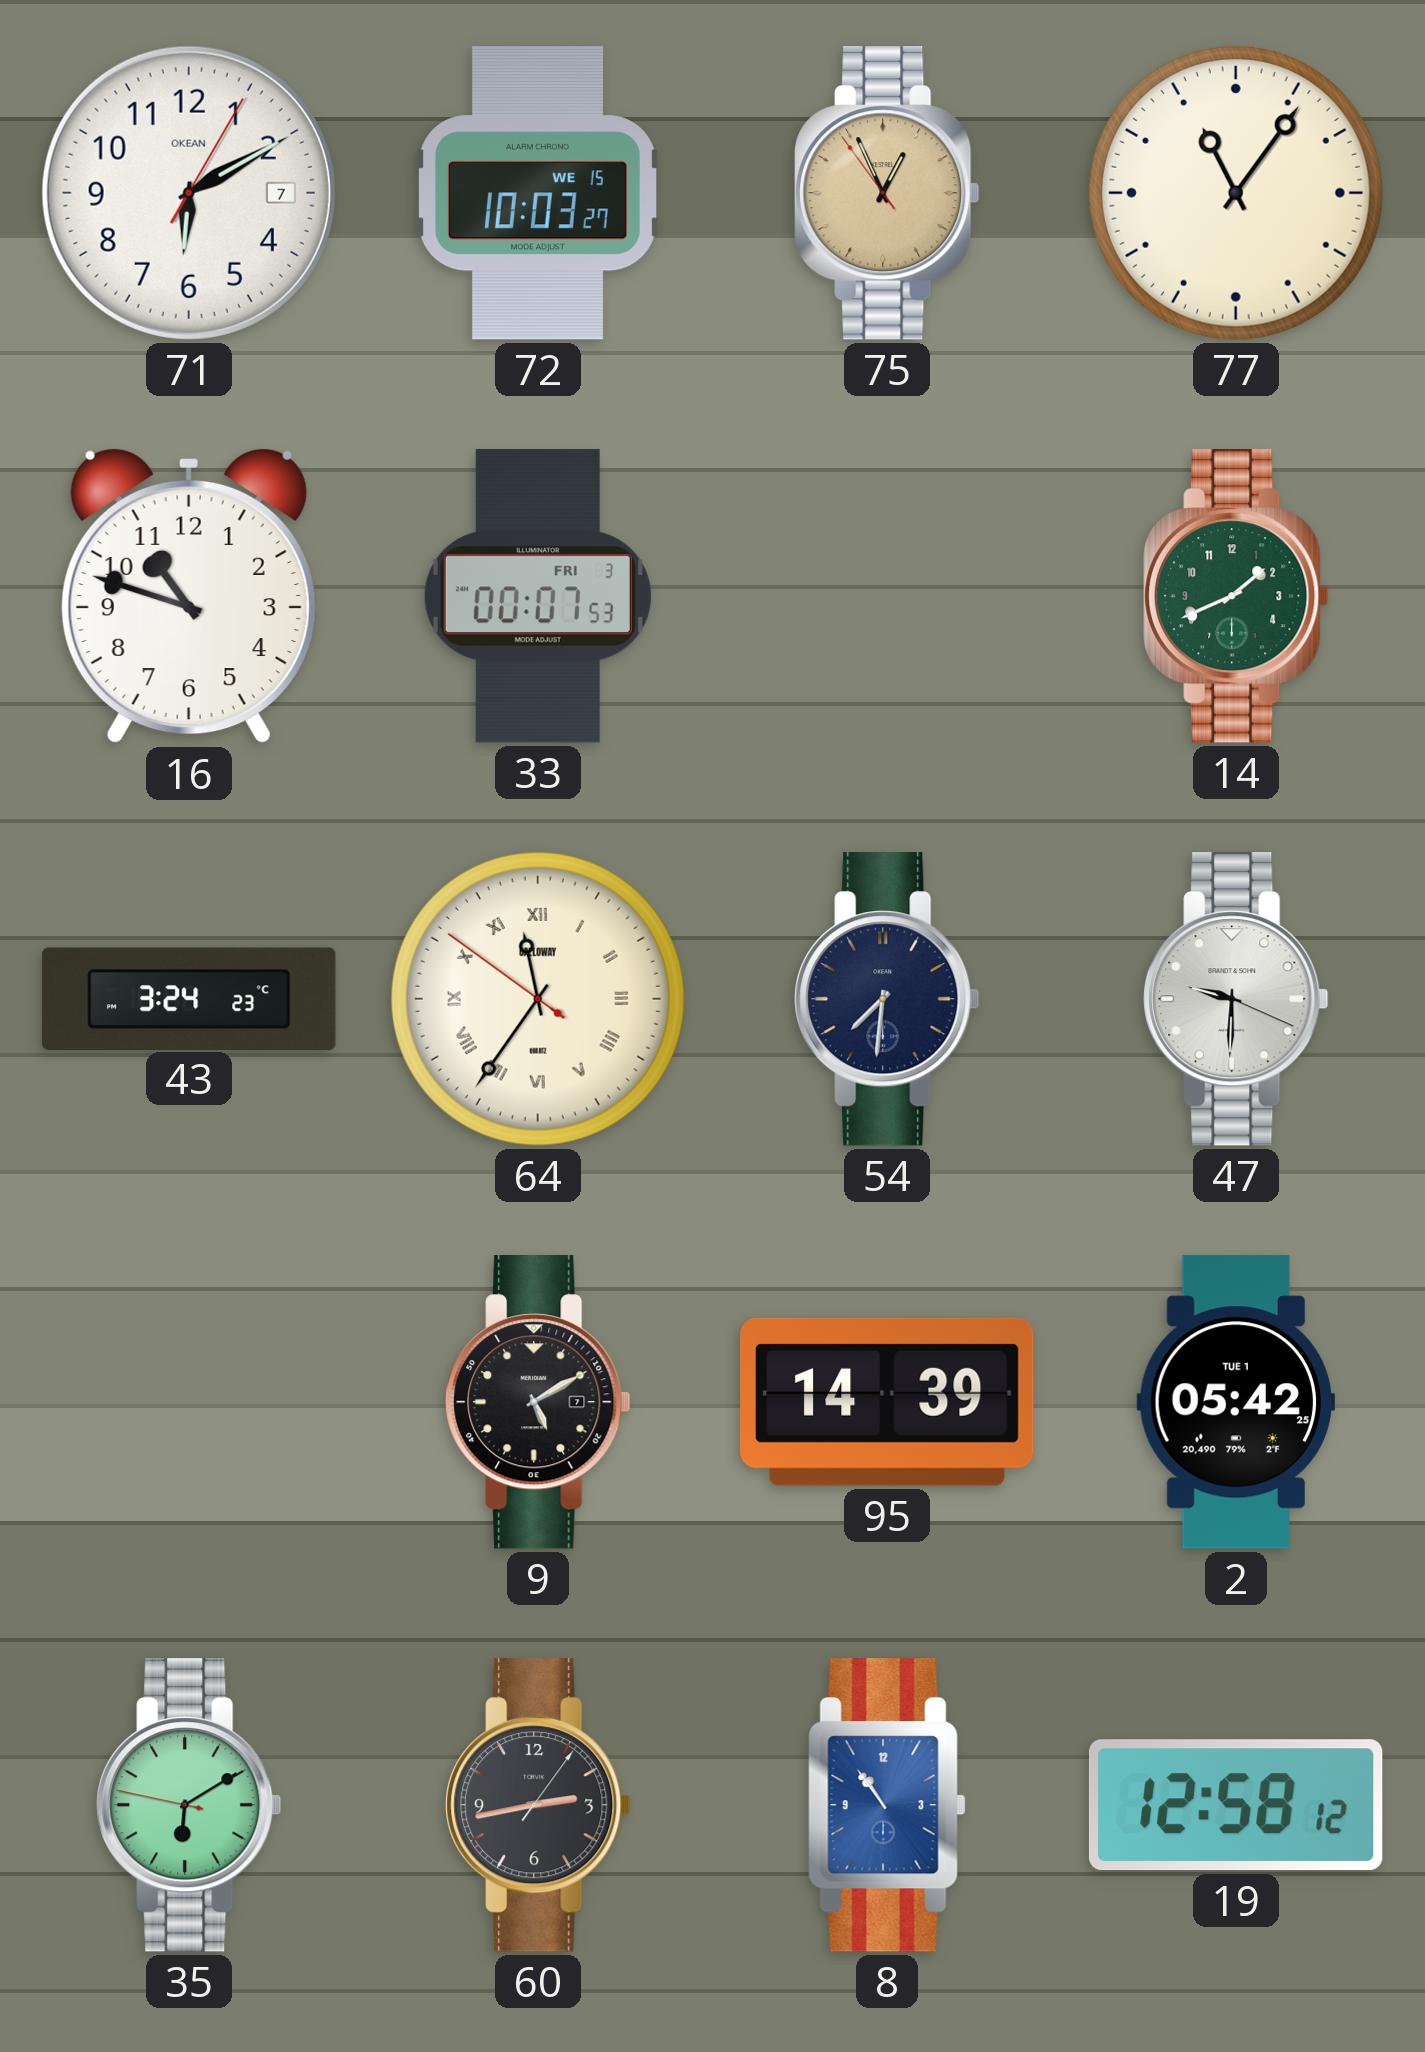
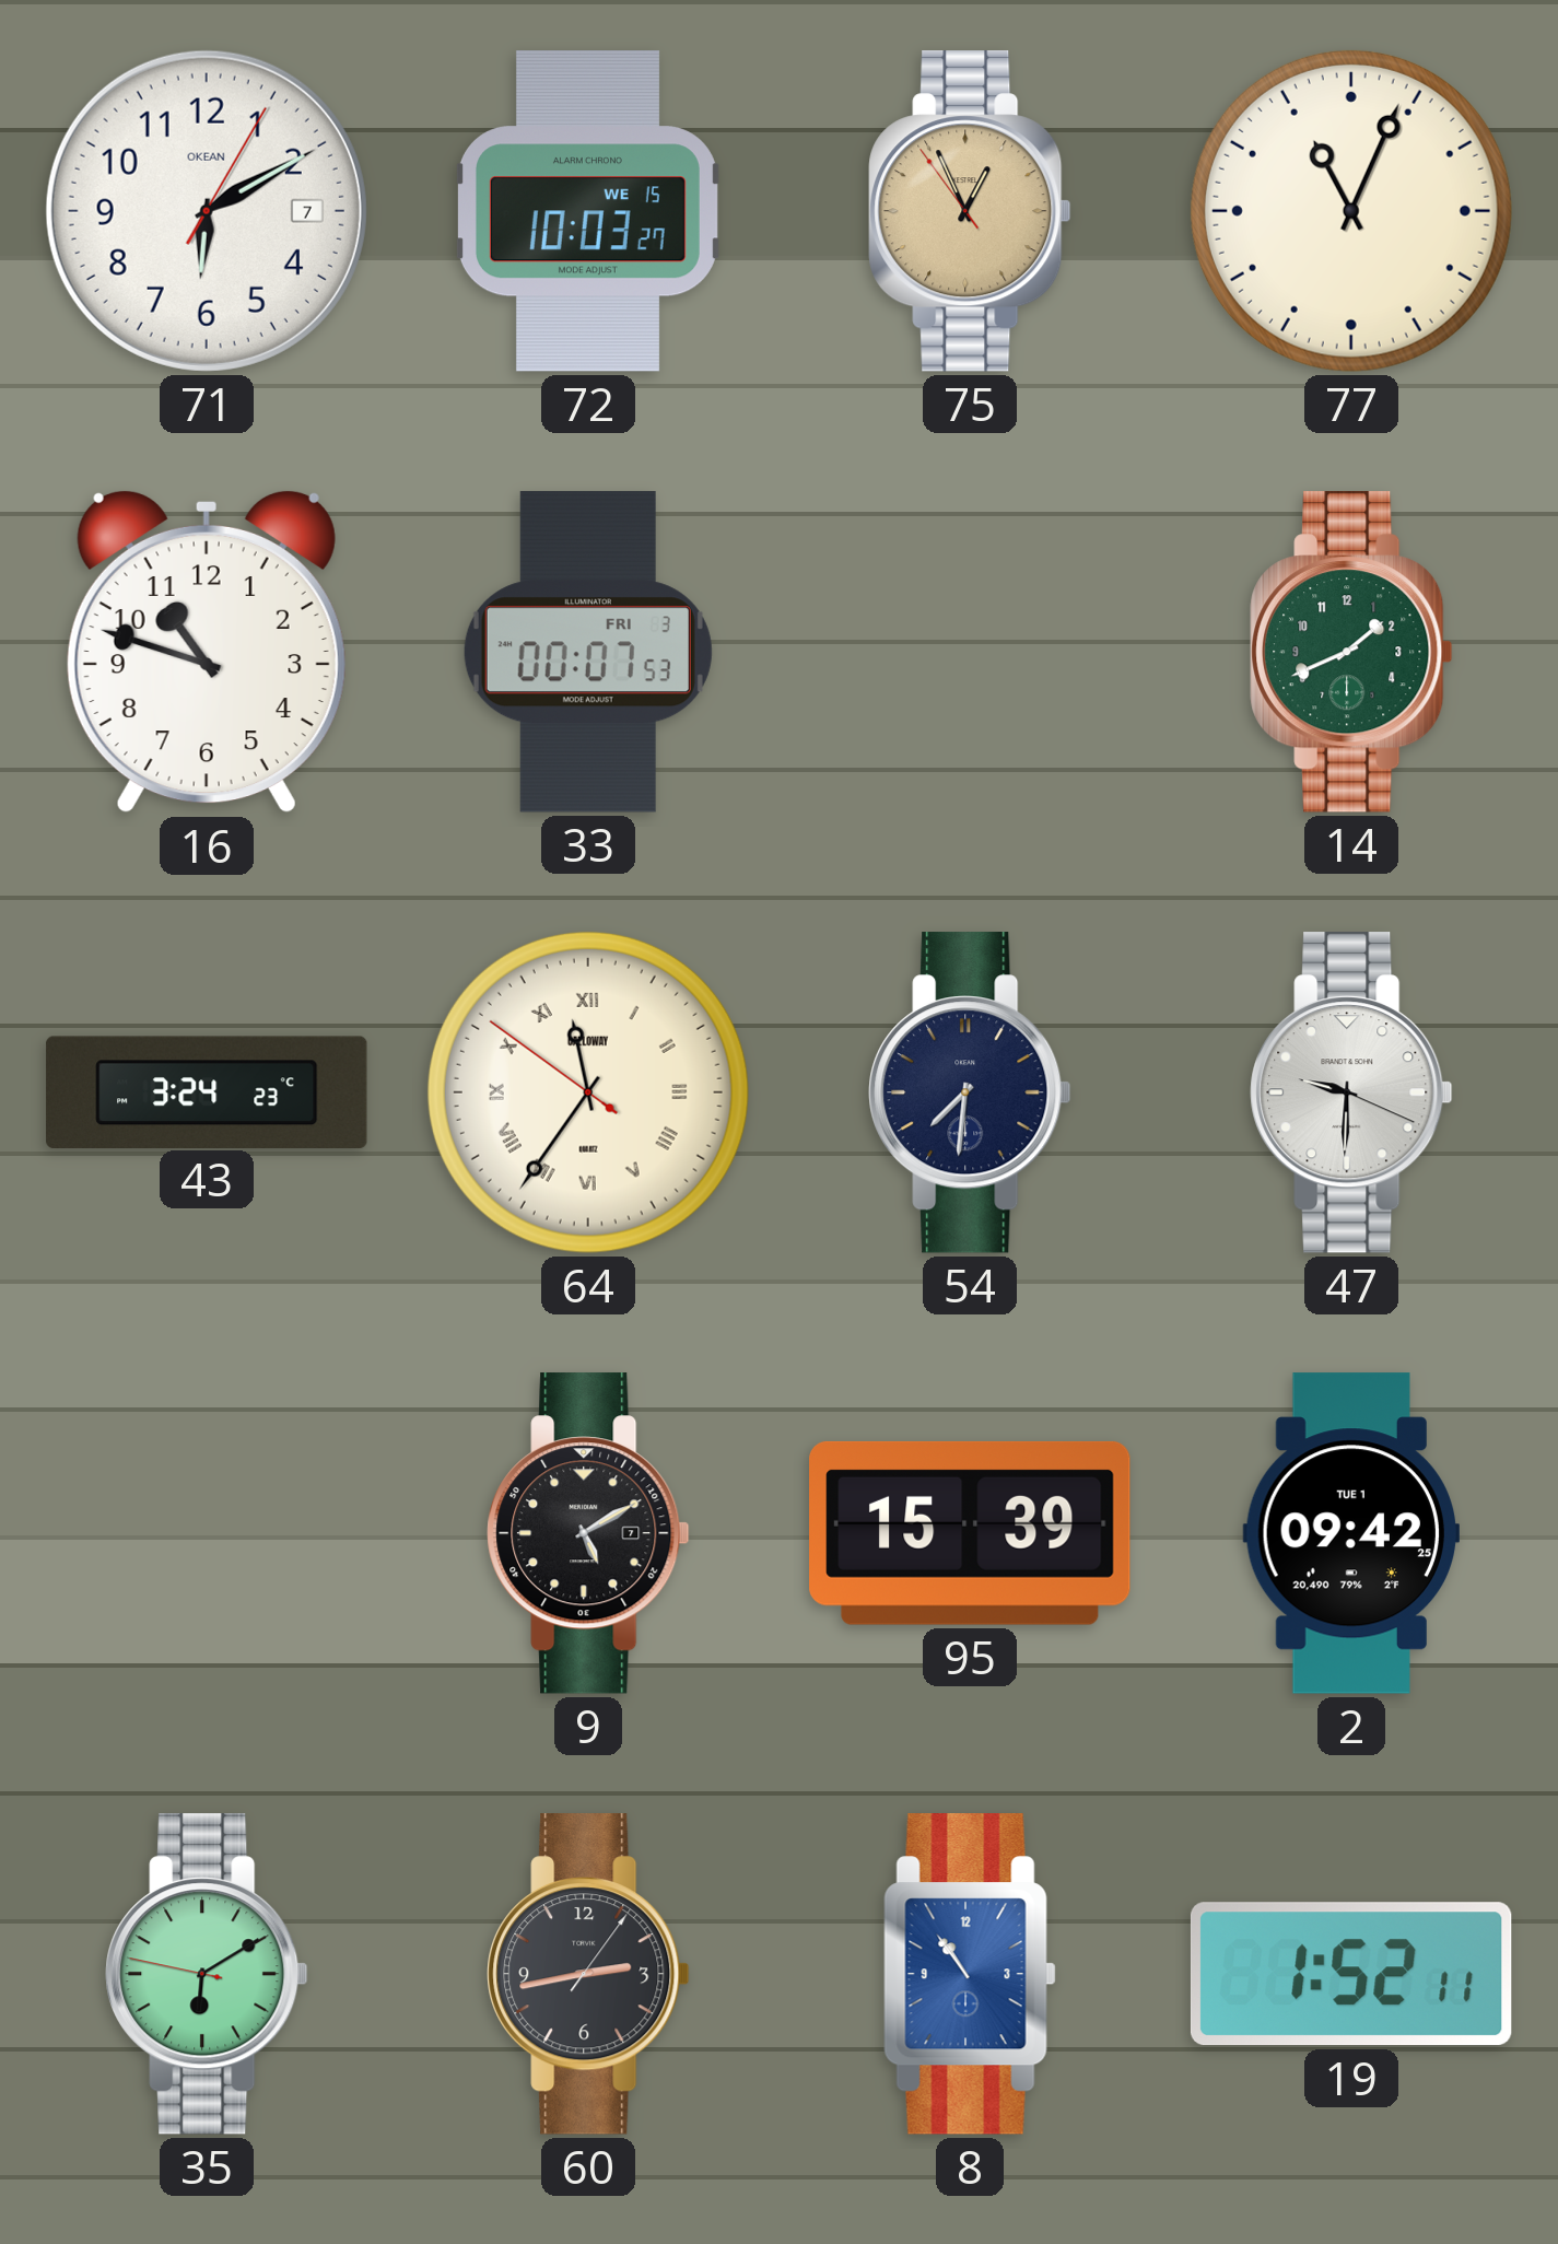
77: 11:06 -> 11:04
95: 14:39 -> 15:39
2: 05:42 -> 09:42
19: 12:58 -> 1:52
